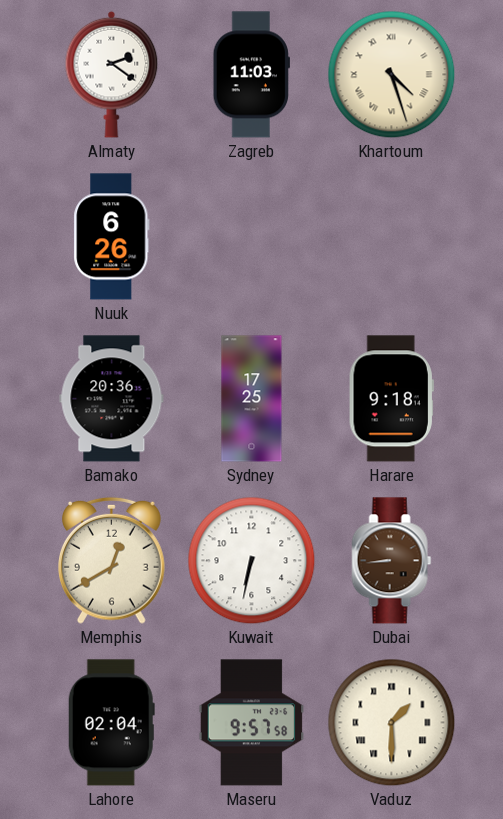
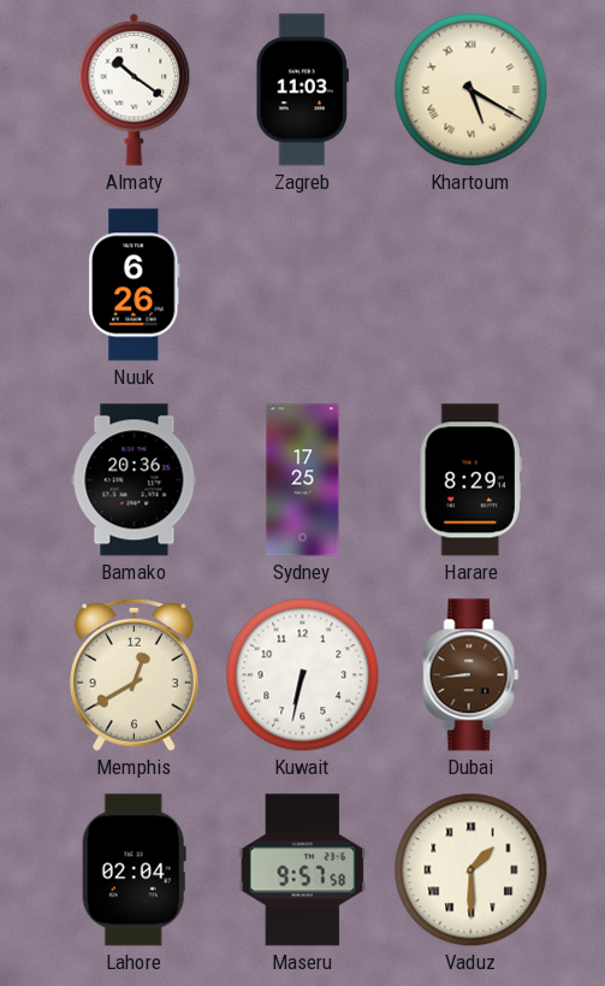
Almaty: 2:21 -> 10:21
Khartoum: 4:27 -> 5:20
Harare: 9:18 -> 8:29
